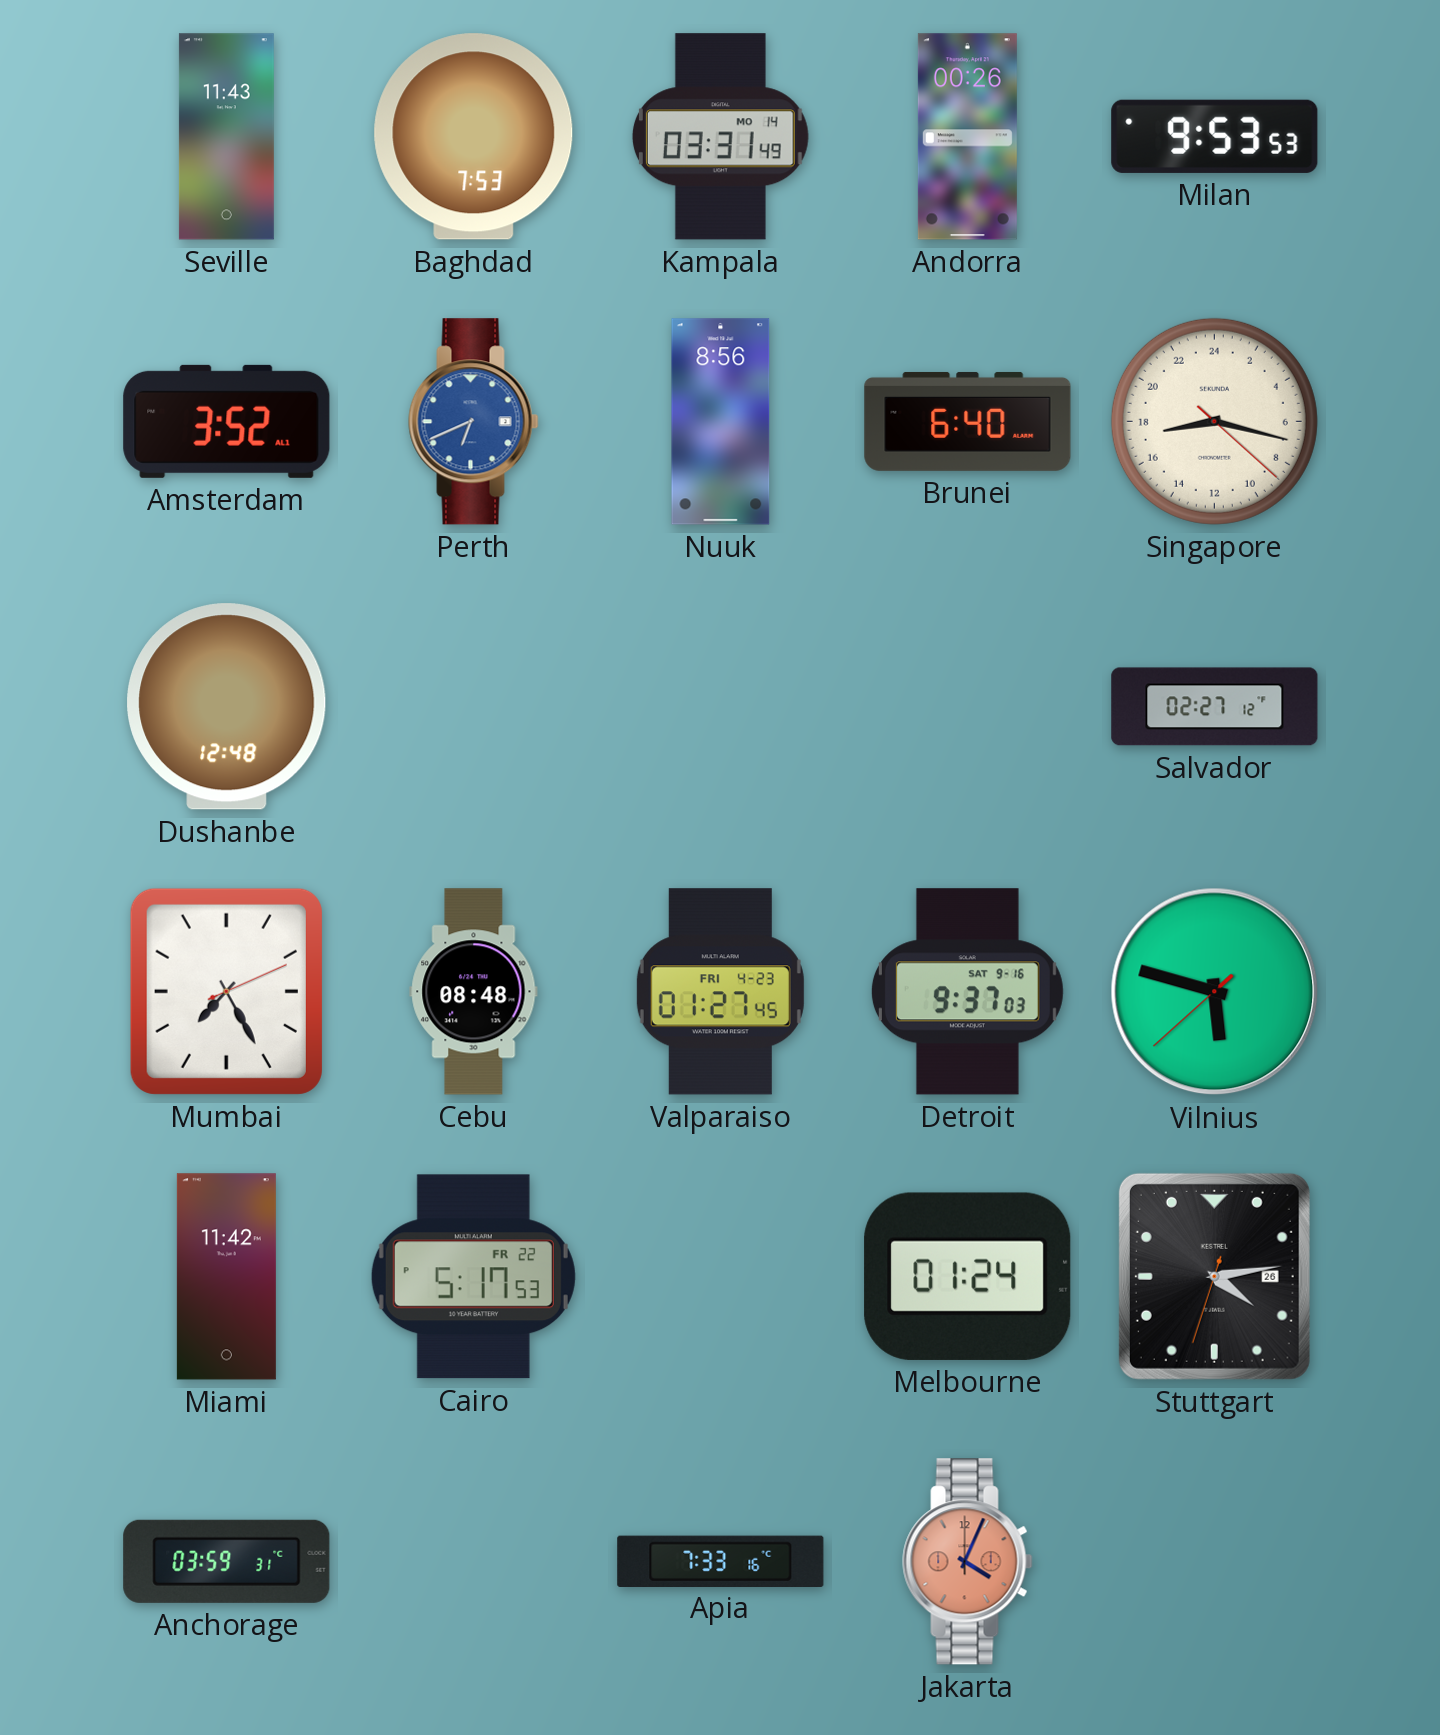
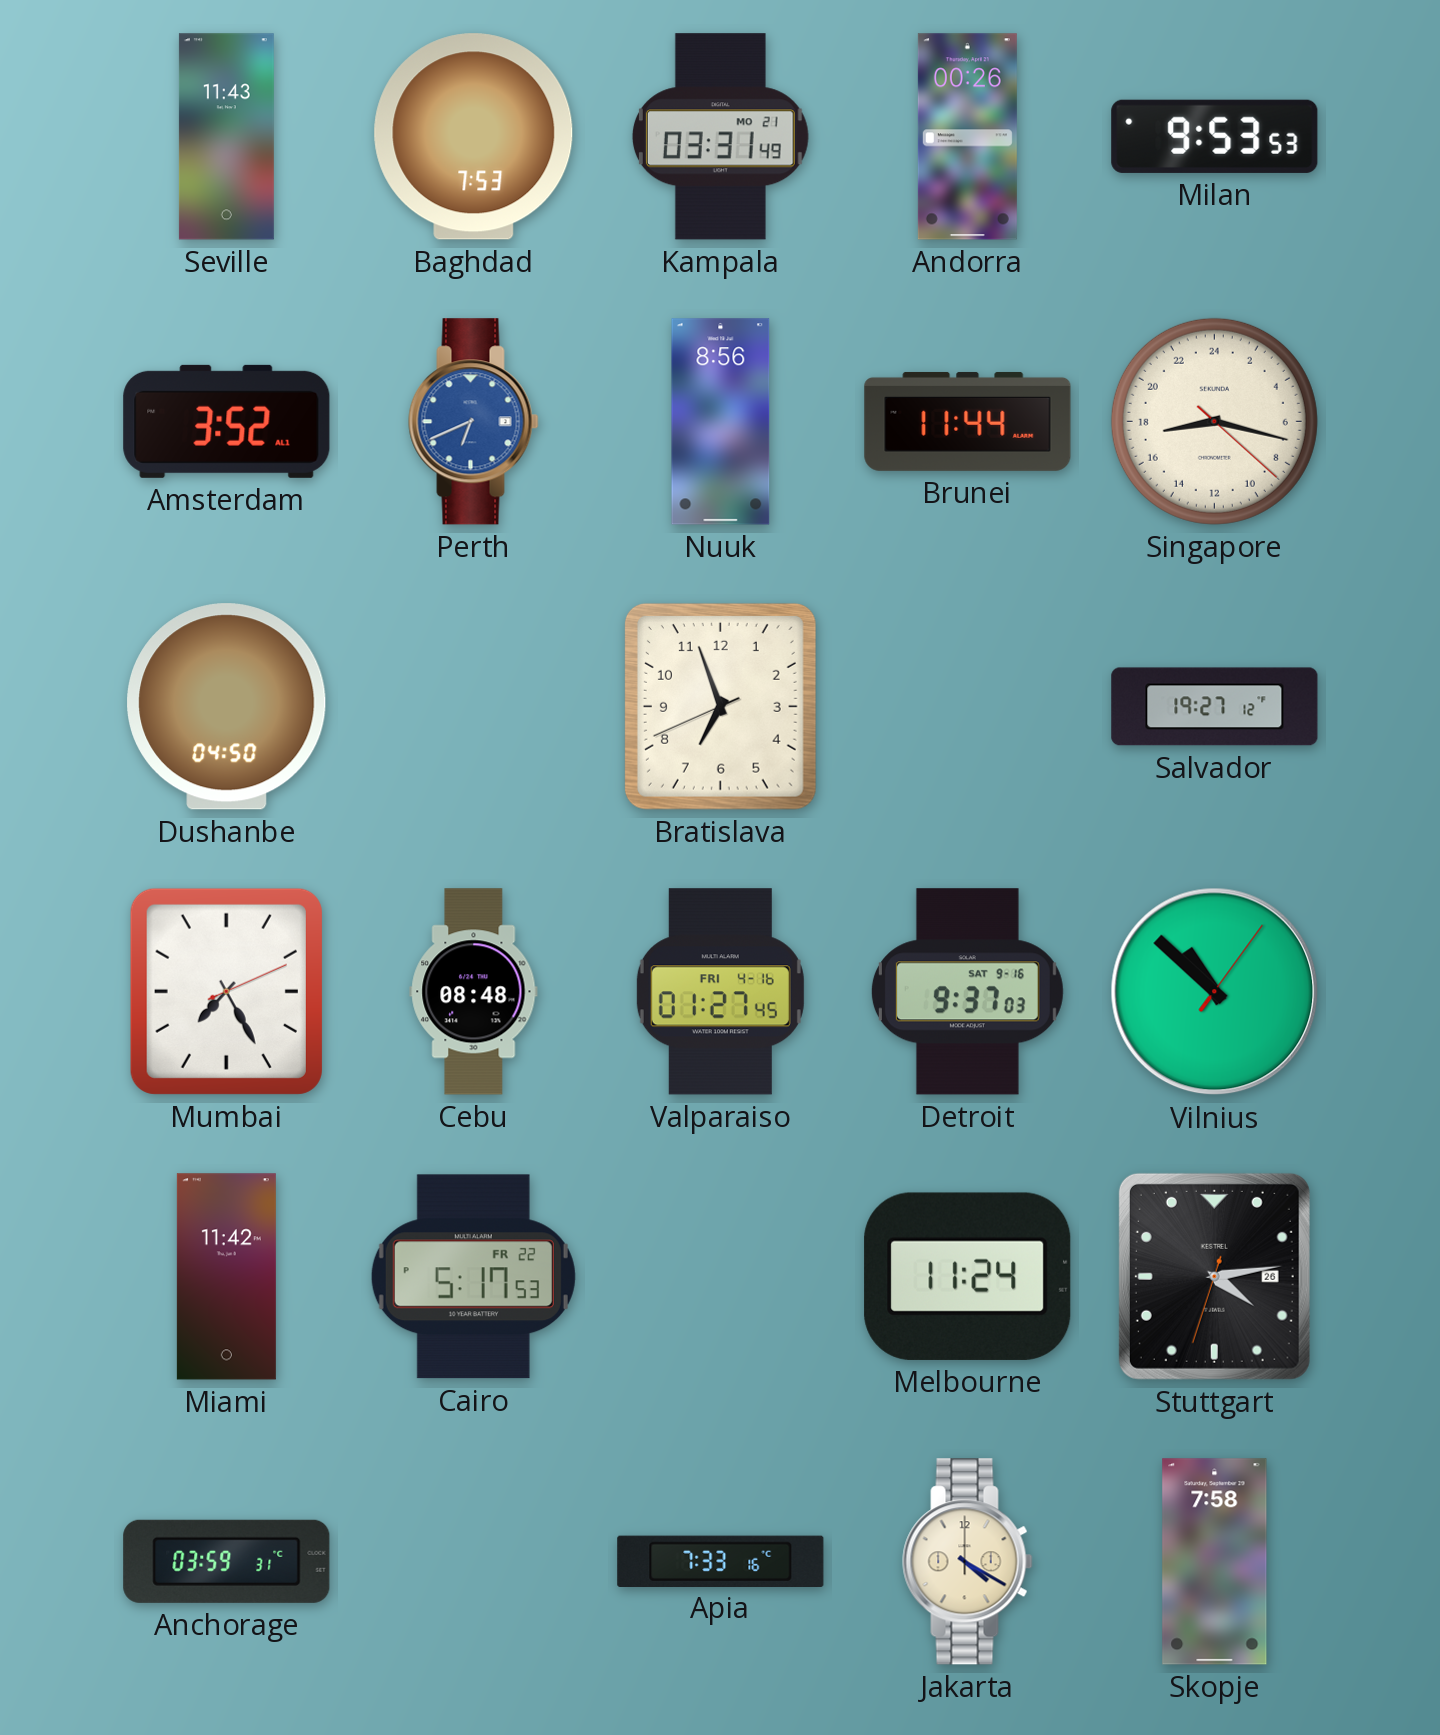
Kampala date: MO 14 -> MO 21
Brunei: 6:40 -> 11:44
Dushanbe: 12:48 -> 04:50
Bratislava: none -> 6:56
Salvador: 02:27 -> 19:27
Valparaiso date: FRI 4-23 -> FRI 4-16
Vilnius: 5:47 -> 10:52
Melbourne: 01:24 -> 11:24
Jakarta: 4:04 -> 4:20
Jakarta dial: salmon -> cream
Skopje: none -> 7:58
